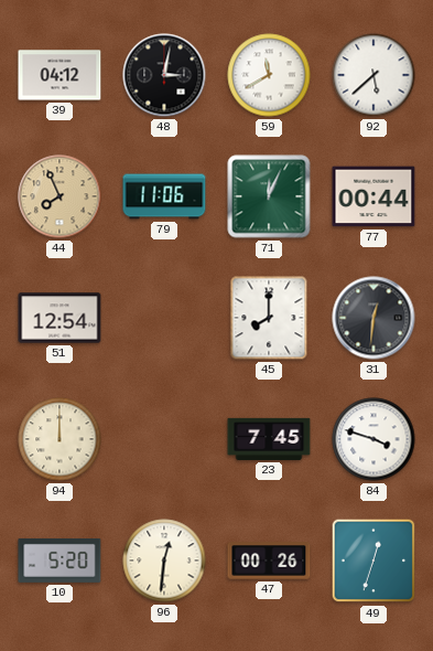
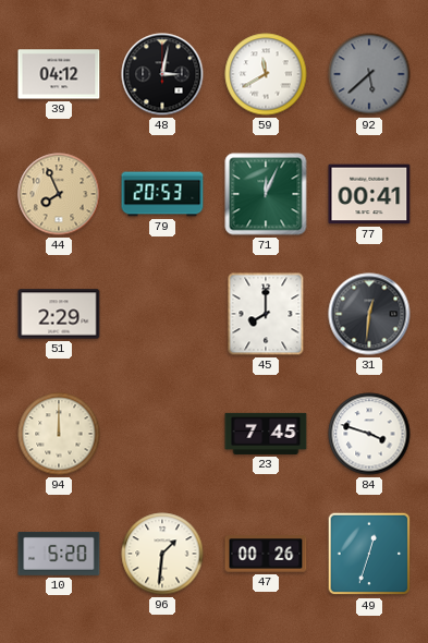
92 dial: white -> grey
79: 11:06 -> 20:53
77: 00:44 -> 00:41
51: 12:54 -> 2:29
96: 12:31 -> 1:31
